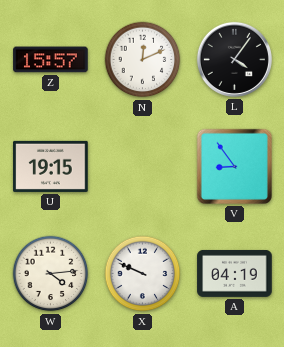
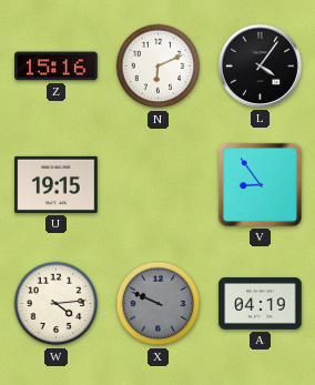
Z: 15:57 -> 15:16
N: 12:11 -> 6:11
X dial: white -> grey
